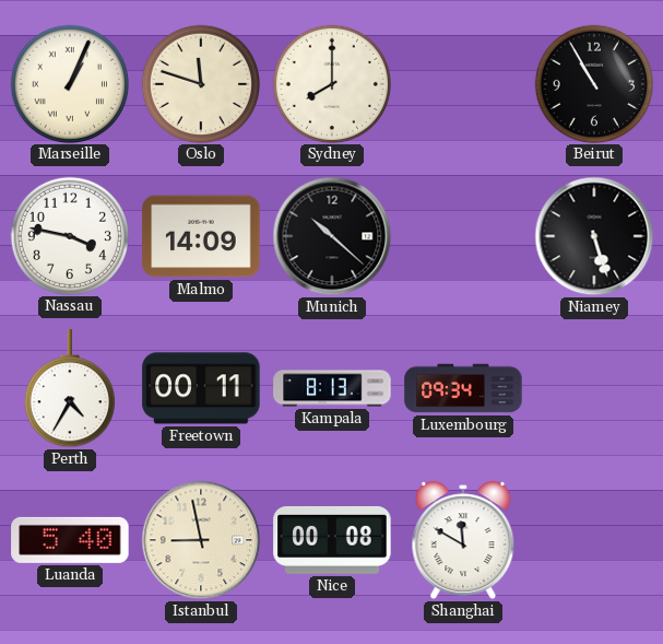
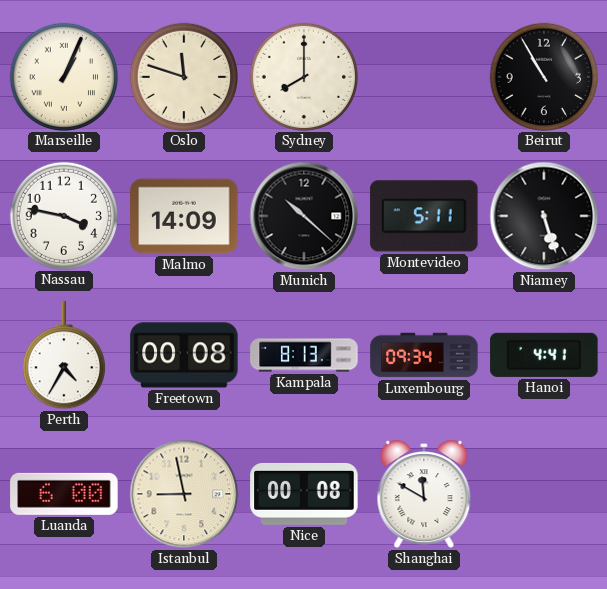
Montevideo: none -> 5:11
Freetown: 00:11 -> 00:08
Hanoi: none -> 4:41
Luanda: 5:40 -> 6:00
